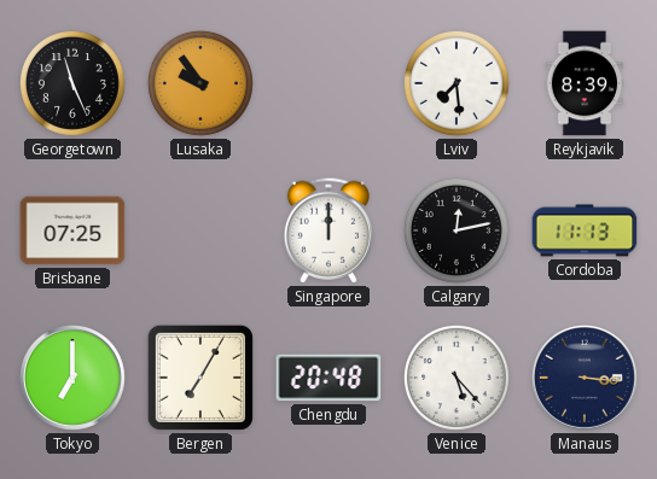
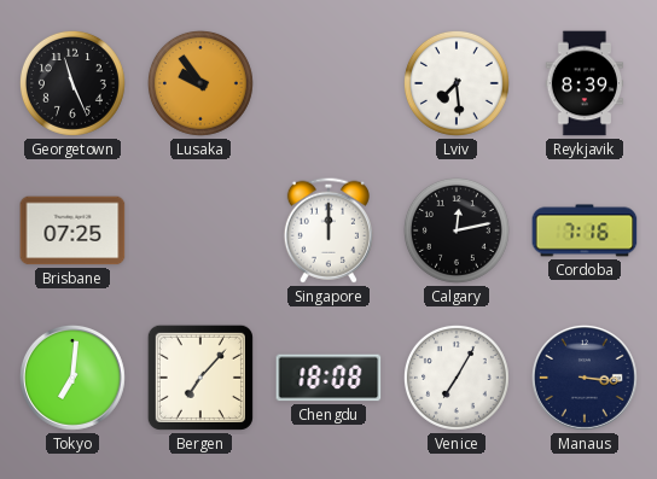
Cordoba: 11:13 -> 7:16
Tokyo: 7:00 -> 7:01
Bergen: 7:05 -> 7:07
Chengdu: 20:48 -> 18:08
Venice: 5:23 -> 7:05
